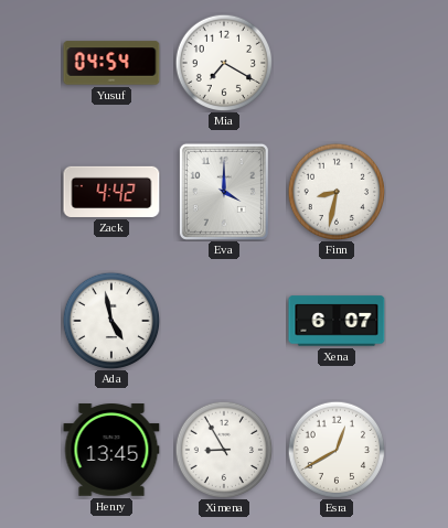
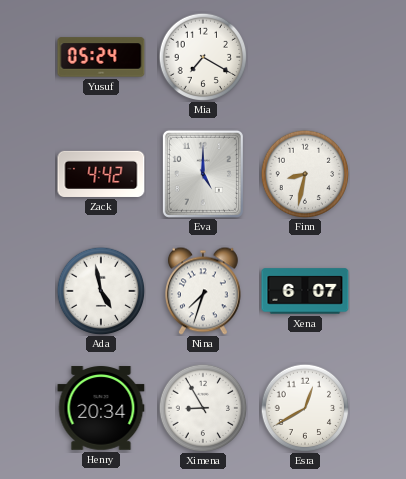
Yusuf: 04:54 -> 05:24
Eva: 4:00 -> 5:00
Nina: none -> 7:33
Henry: 13:45 -> 20:34
